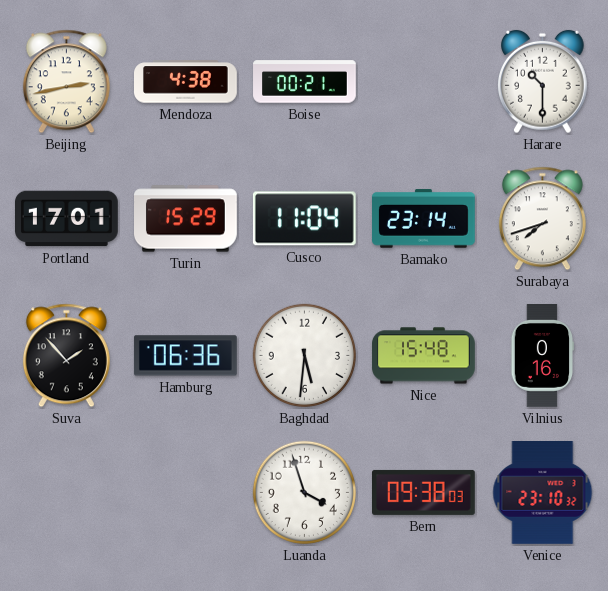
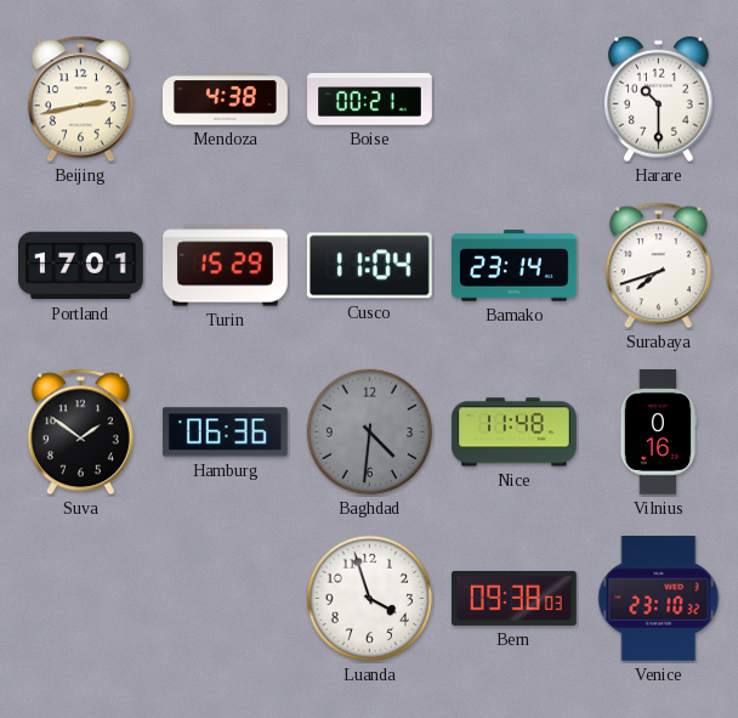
Suva: 1:53 -> 1:51
Baghdad: 5:31 -> 4:31
Baghdad dial: white -> grey
Nice: 15:48 -> 11:48
